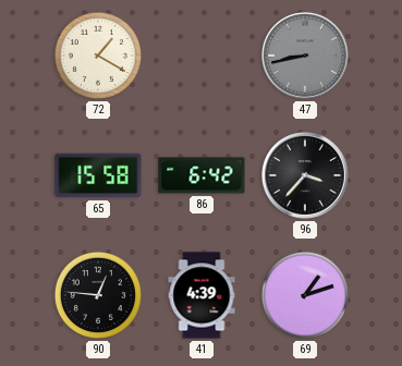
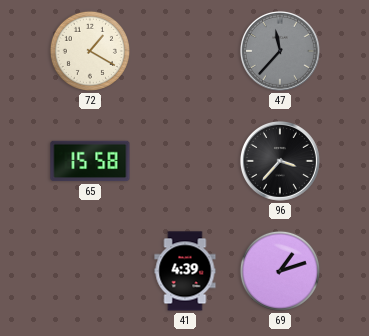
47: 8:43 -> 11:37
86: 6:42 -> none
90: 12:46 -> none
